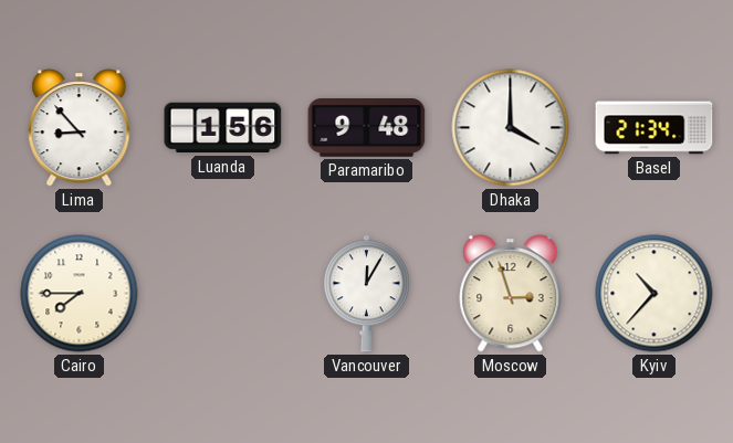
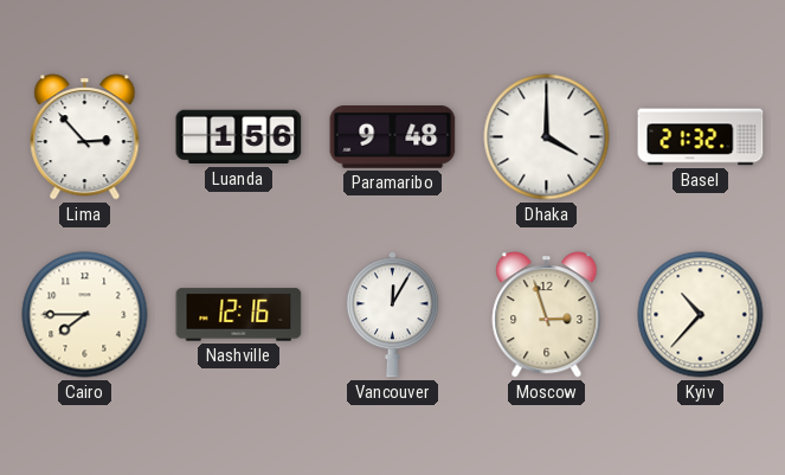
Lima: 8:53 -> 2:53
Basel: 21:34 -> 21:32
Nashville: none -> 12:16
